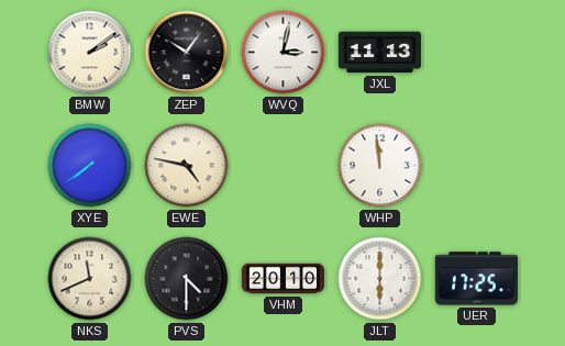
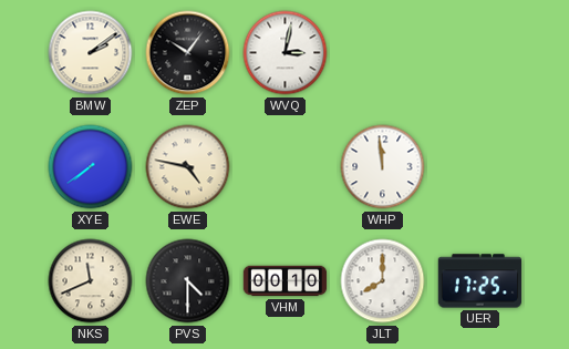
JXL: 11:13 -> none
VHM: 20:10 -> 00:10
JLT: 6:00 -> 8:00
